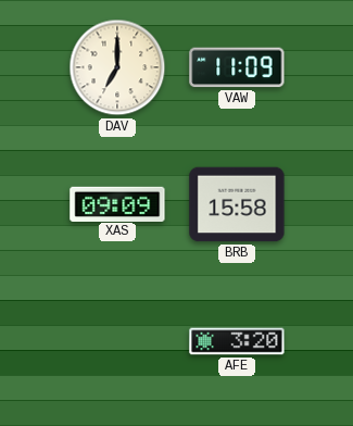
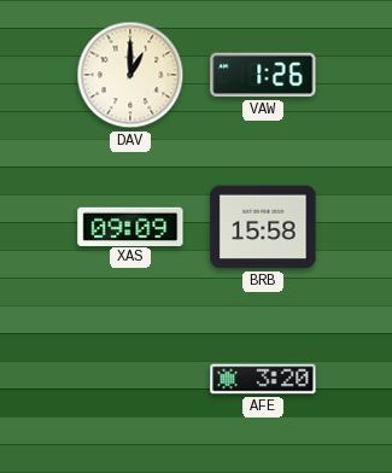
DAV: 7:00 -> 1:00
VAW: 11:09 -> 1:26
